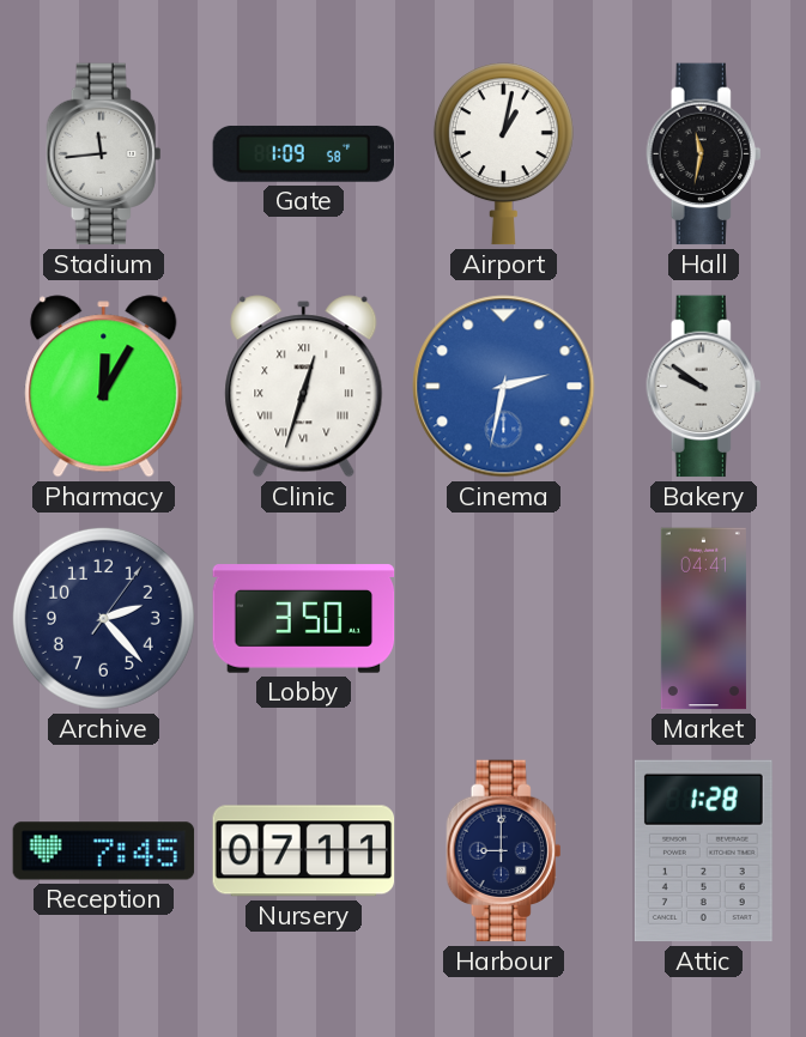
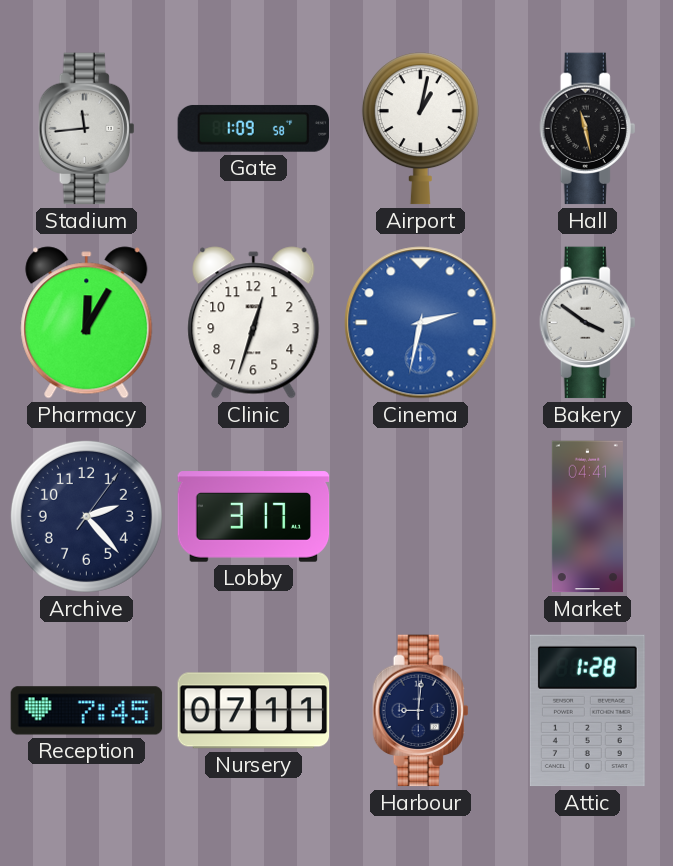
Hall: 11:32 -> 11:28
Clinic numerals: Roman -> Arabic
Bakery: 9:51 -> 3:51
Lobby: 3:50 -> 3:17
Harbour: 9:00 -> 9:01
